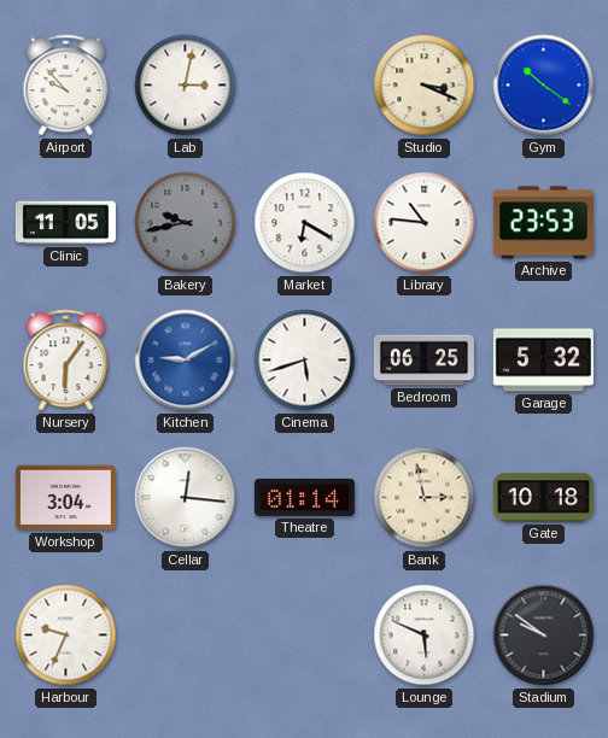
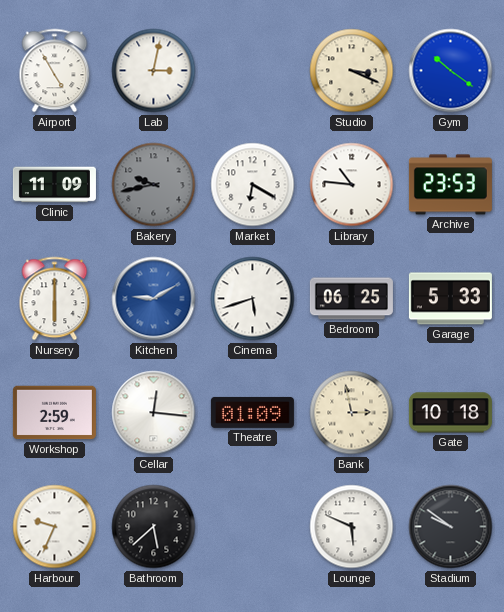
Airport: 9:53 -> 4:55
Clinic: 11:05 -> 11:09
Nursery: 6:06 -> 6:00
Garage: 5:32 -> 5:33
Workshop: 3:04 -> 2:59
Theatre: 01:14 -> 01:09
Bathroom: none -> 5:38
